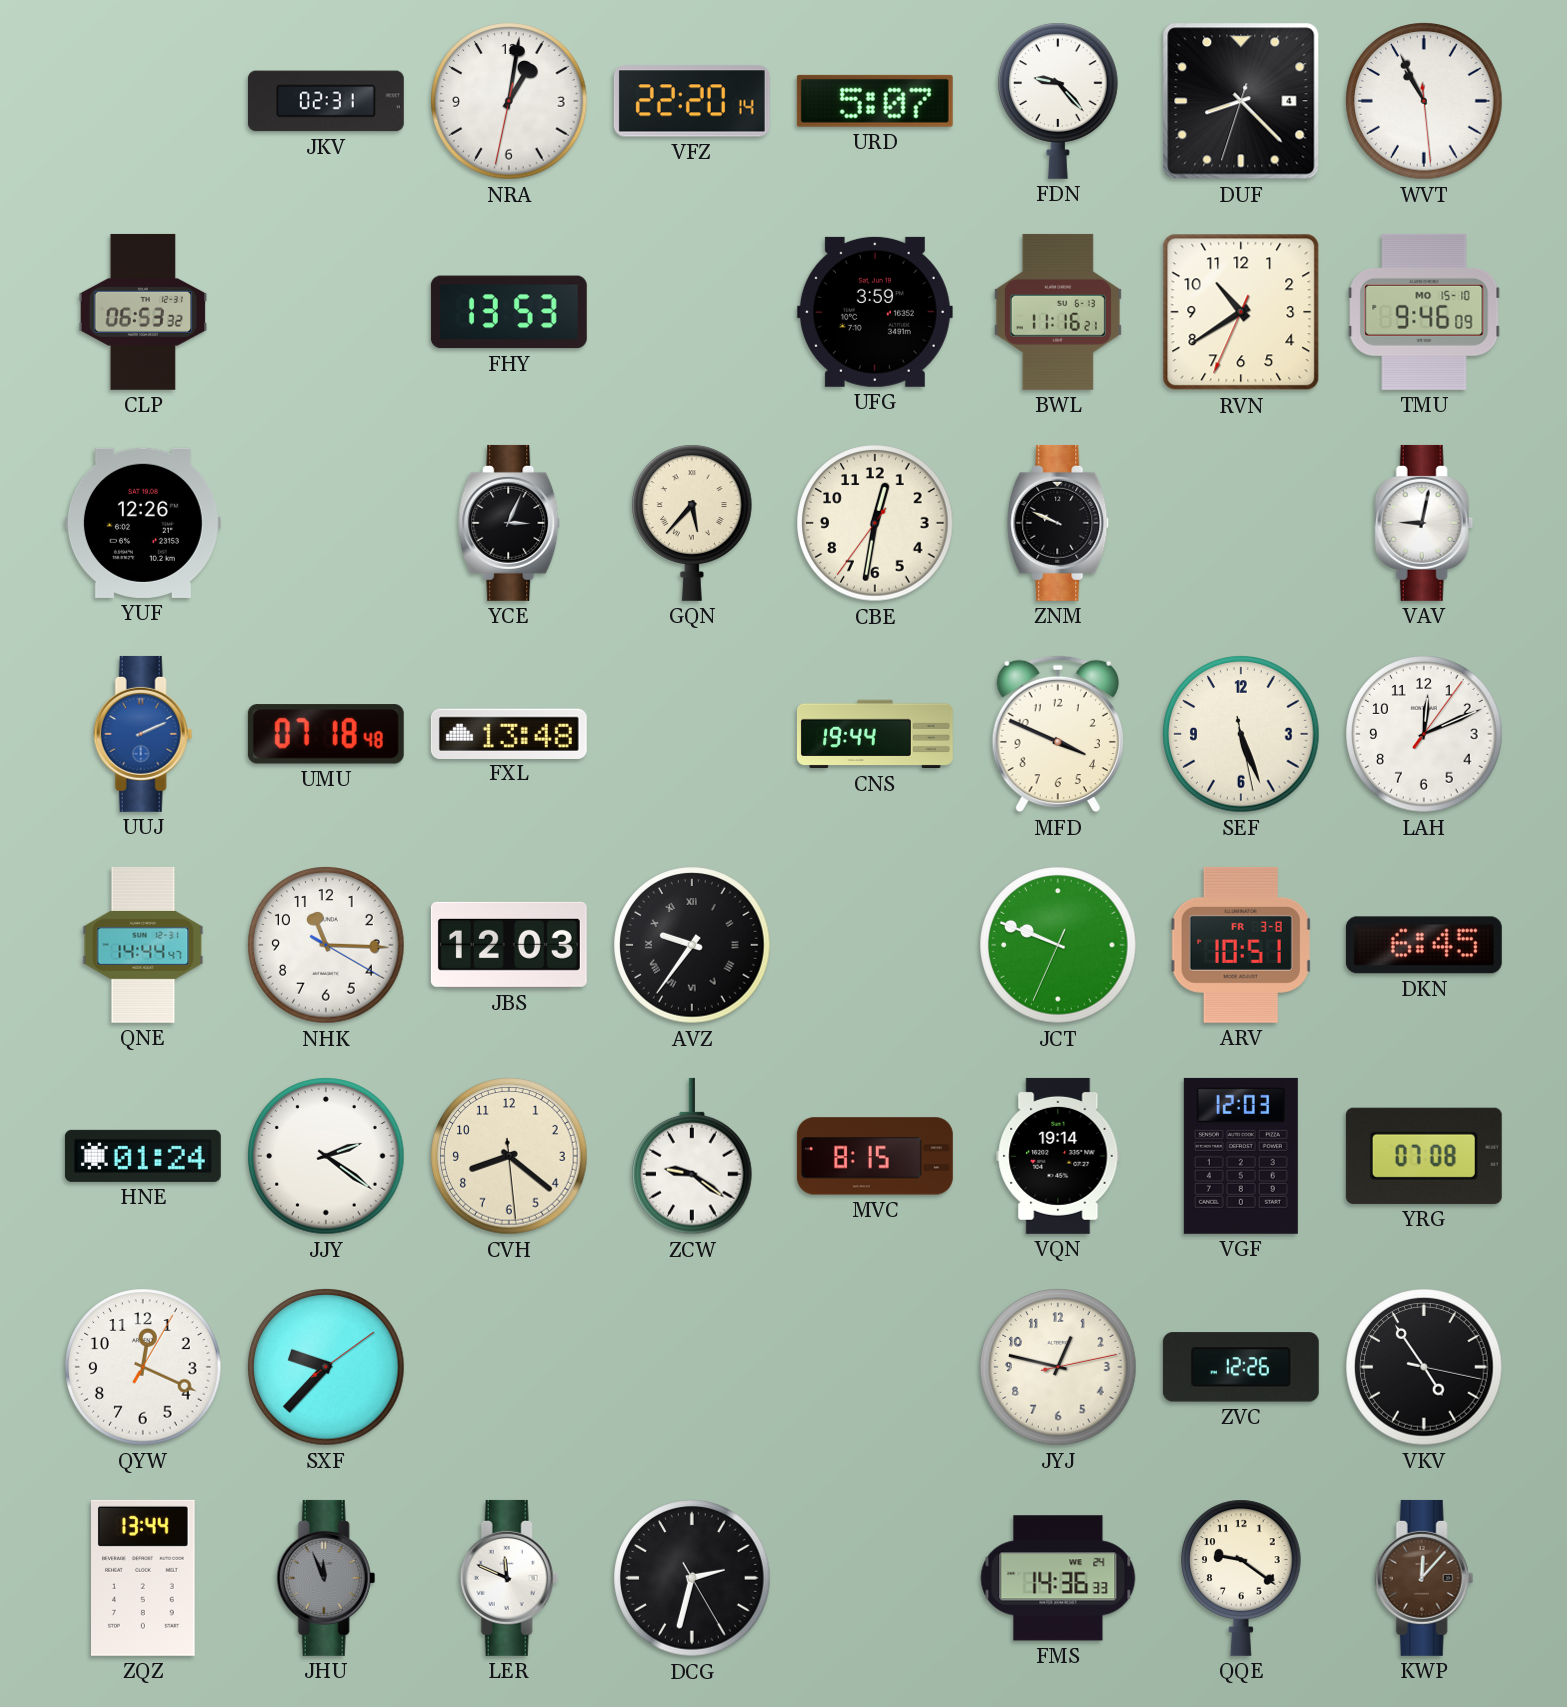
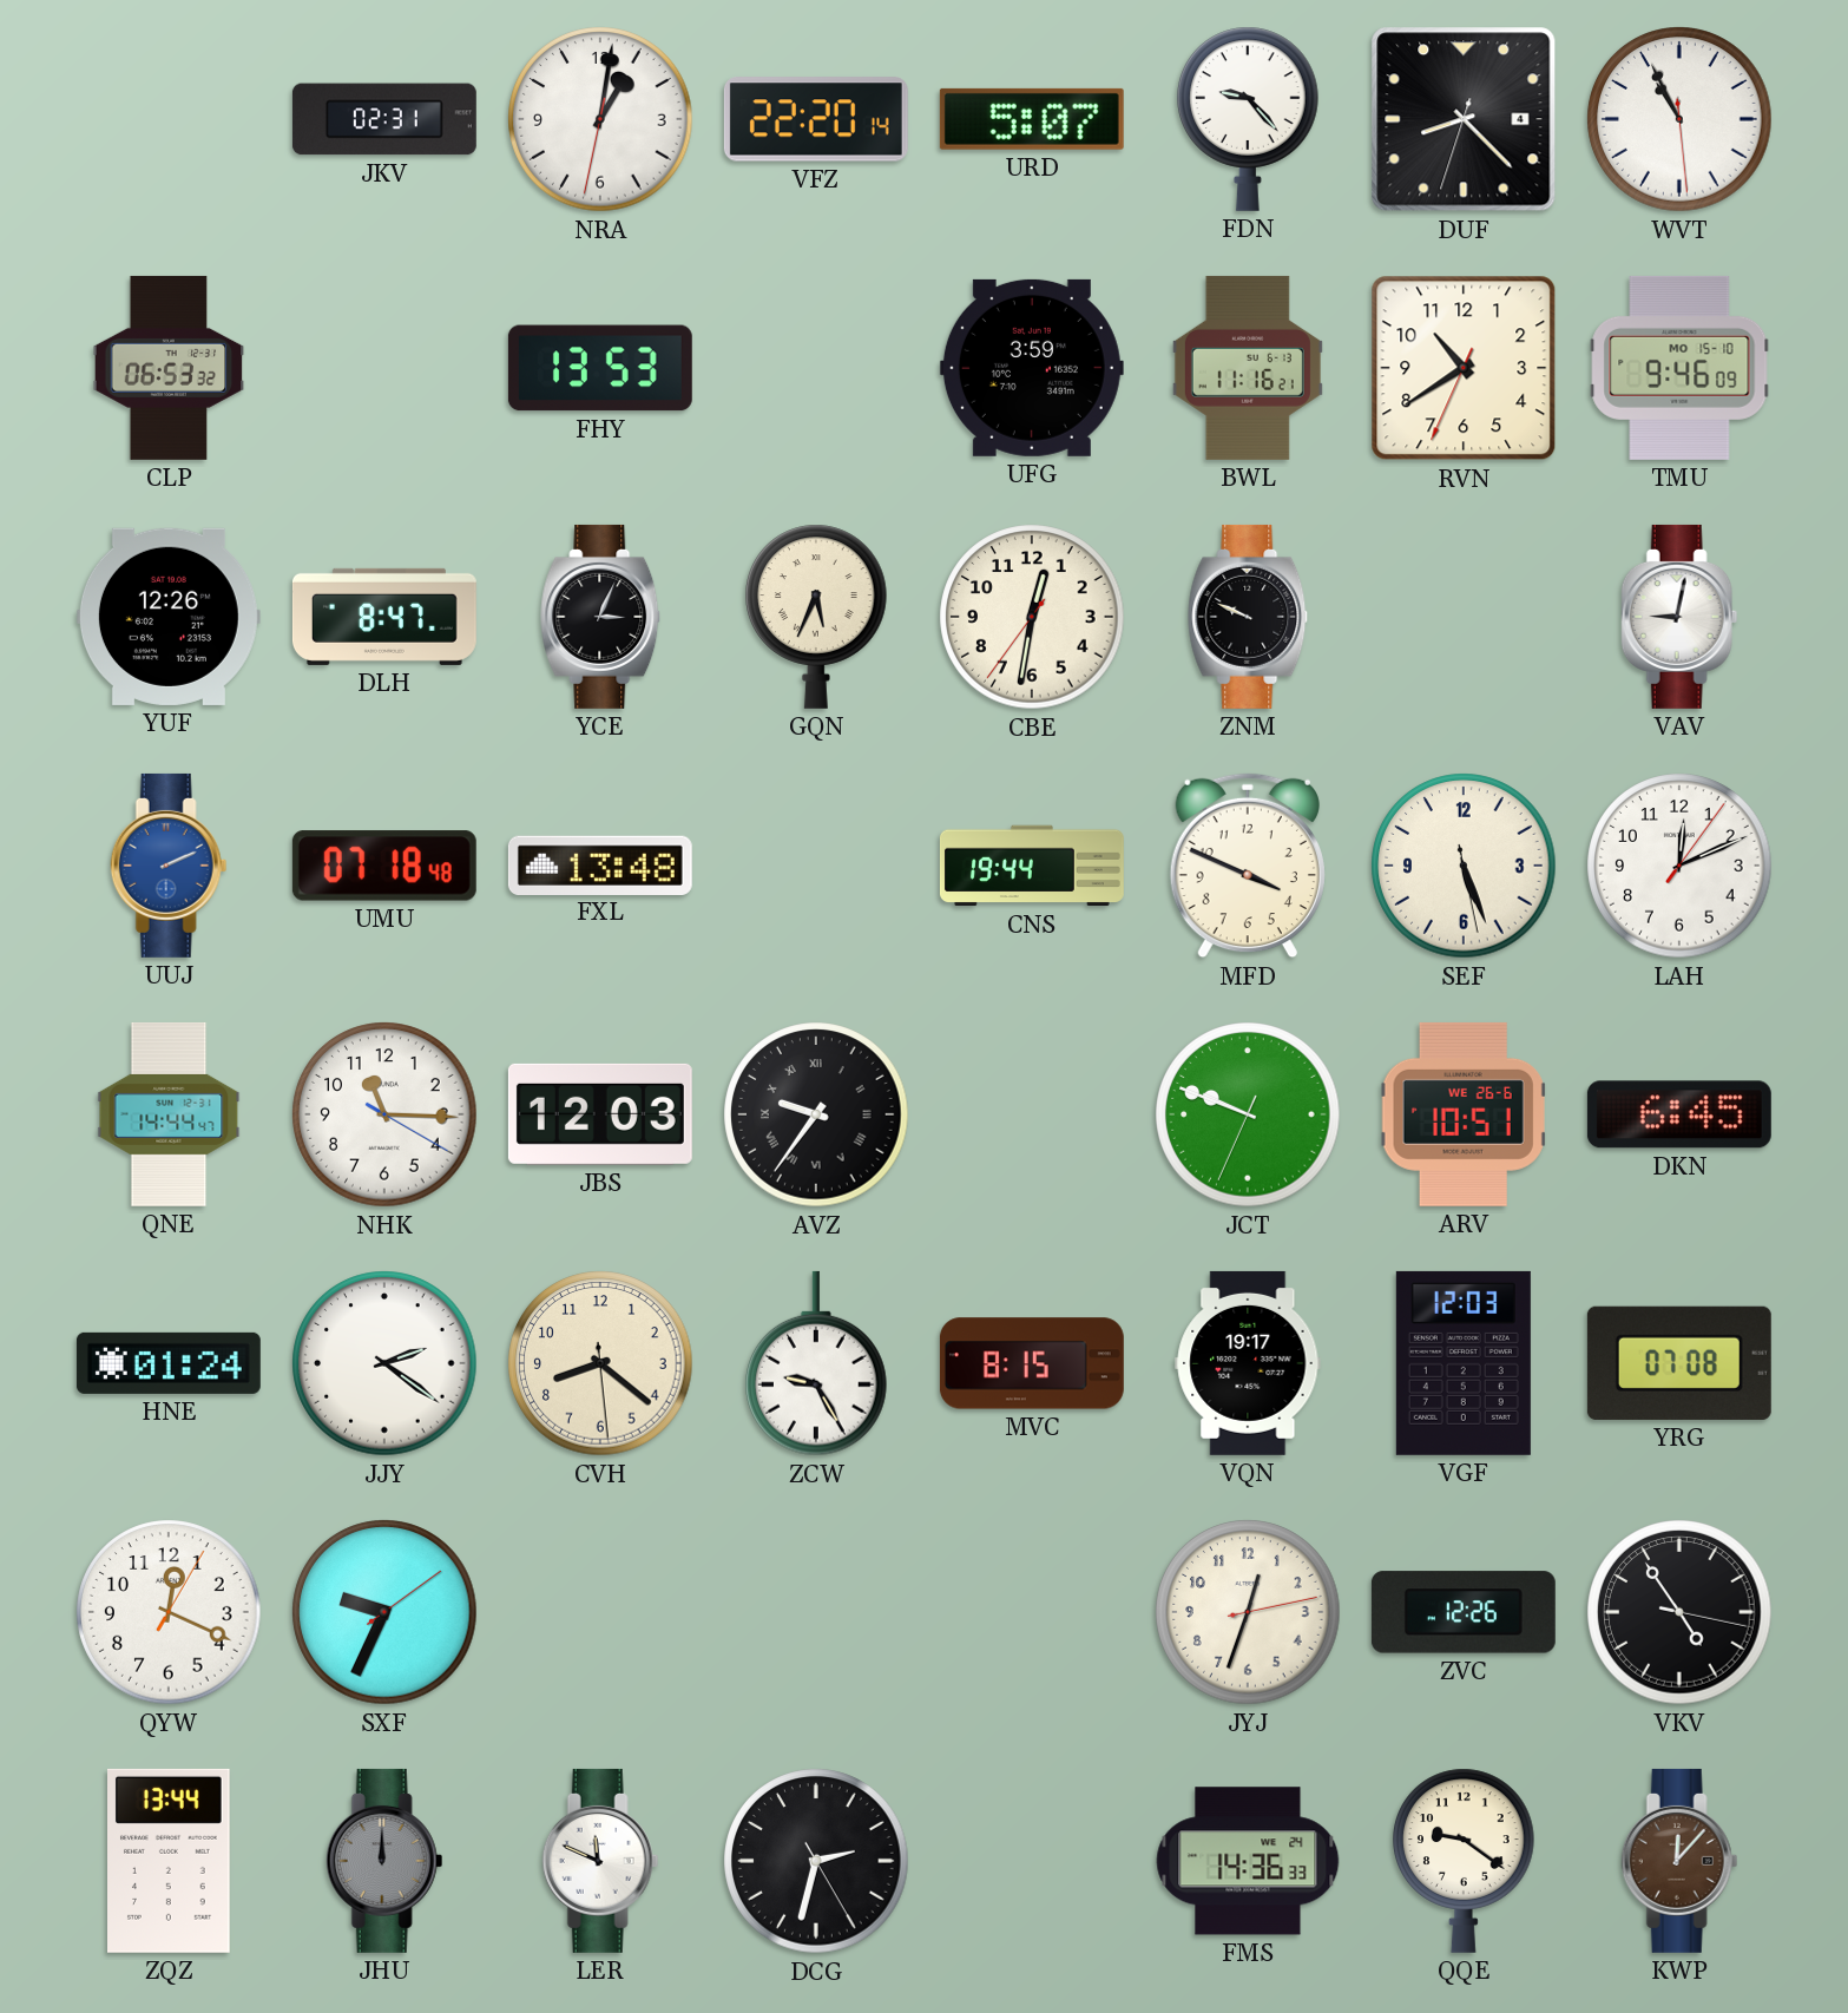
DLH: none -> 8:47
GQN: 5:37 -> 5:34
ARV date: FR 3-8 -> WE 26-6
ZCW: 9:21 -> 9:25
VQN: 19:14 -> 19:17
SXF: 9:37 -> 9:34
JYJ: 12:47 -> 12:33
JHU: 11:56 -> 12:00
